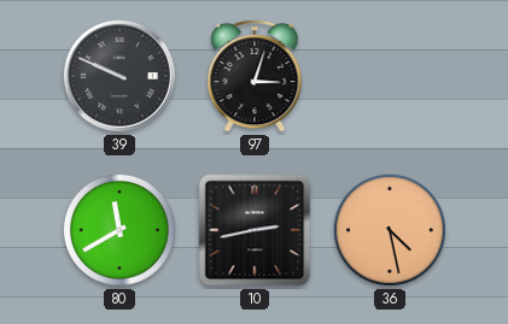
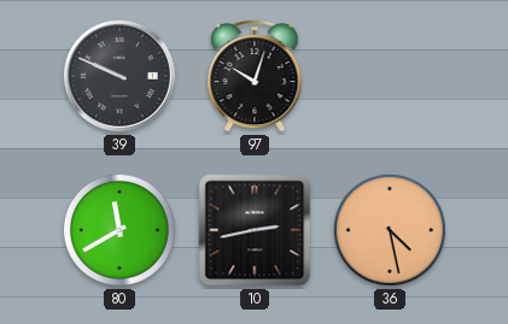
97: 3:03 -> 10:03
